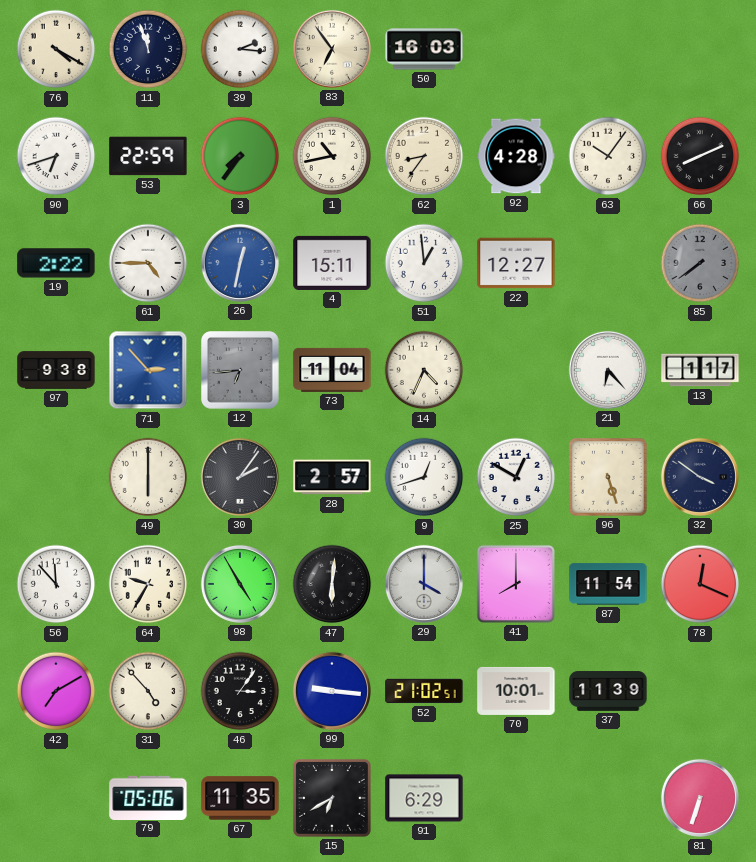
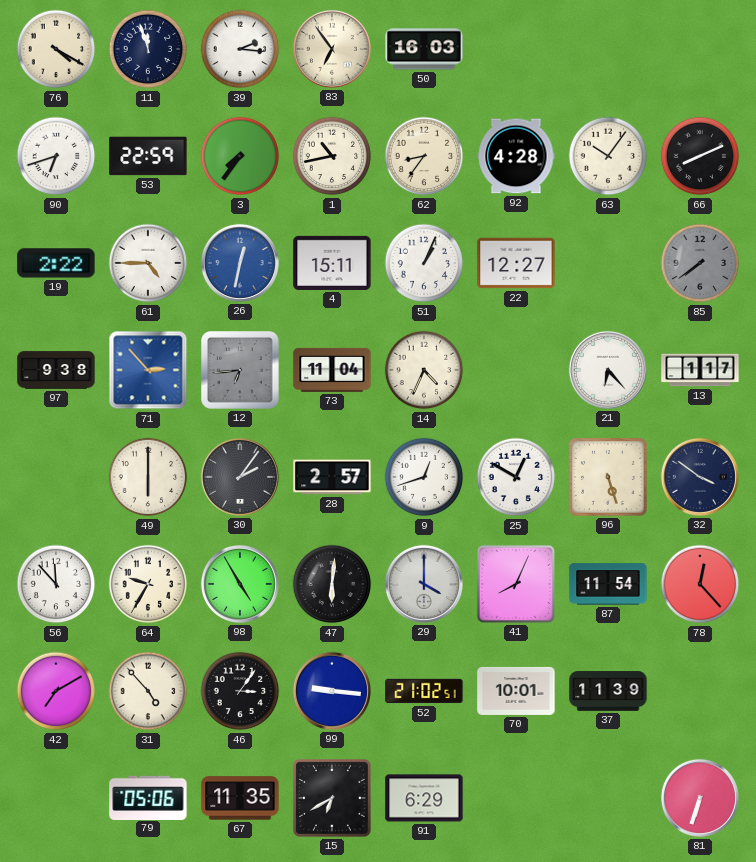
51: 12:59 -> 1:04
41: 8:00 -> 8:04
78: 12:19 -> 12:23
